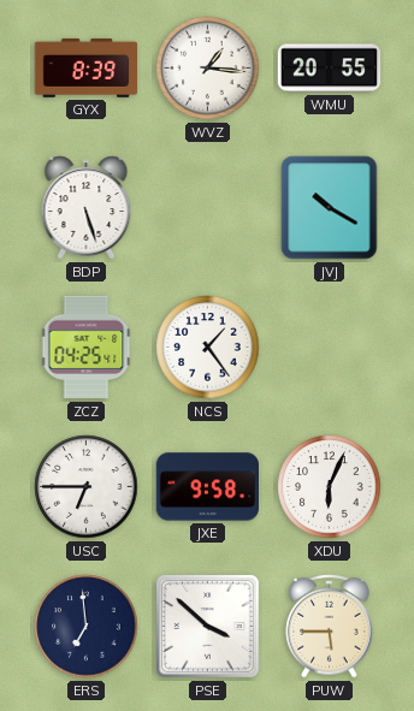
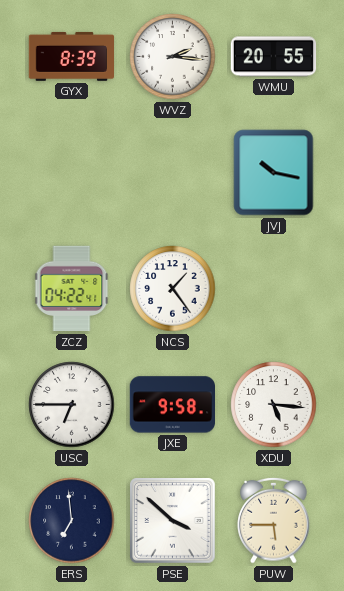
WVZ: 1:16 -> 2:16
BDP: 5:27 -> none
JVJ: 10:20 -> 10:17
ZCZ: 04:25 -> 04:22
XDU: 6:04 -> 5:16
